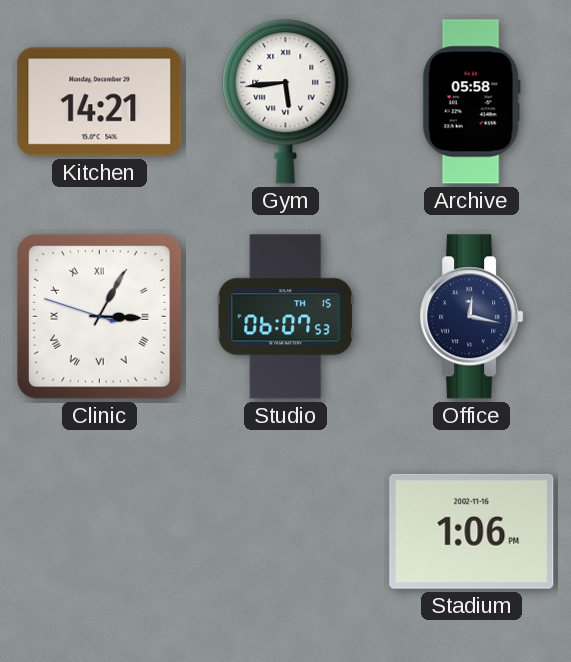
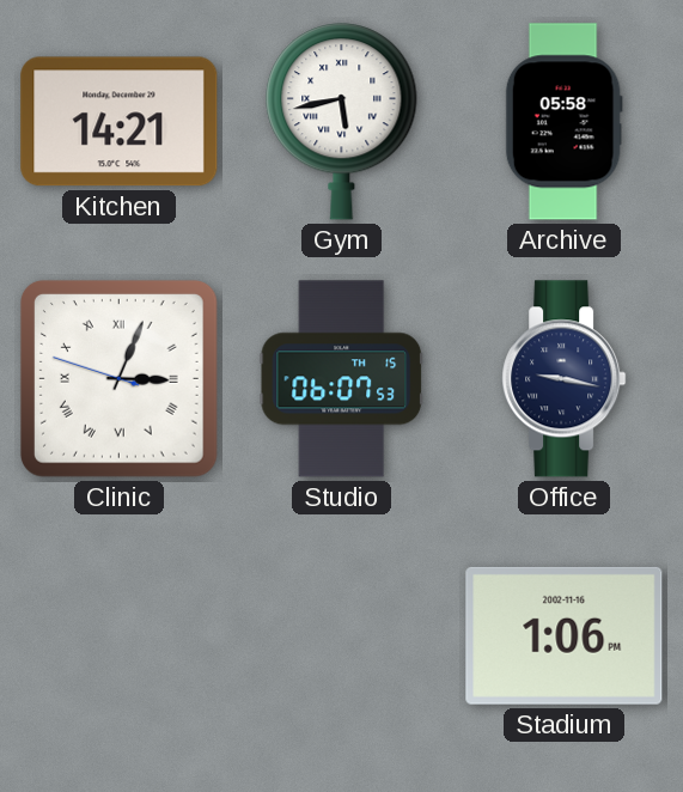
Gym: 5:44 -> 5:43
Clinic: 3:04 -> 3:03
Office: 12:17 -> 9:17
